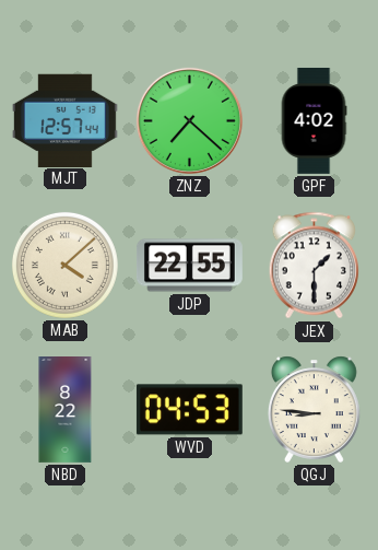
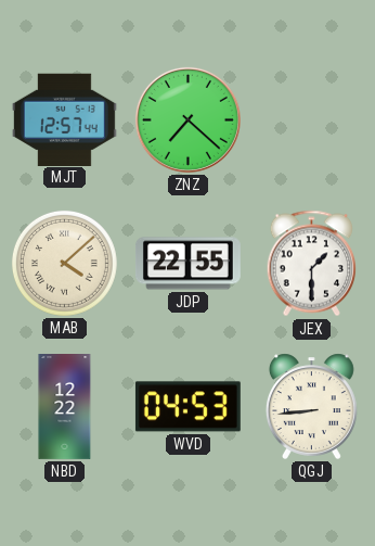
GPF: 4:02 -> none
NBD: 8:22 -> 12:22
QGJ: 8:46 -> 8:44
